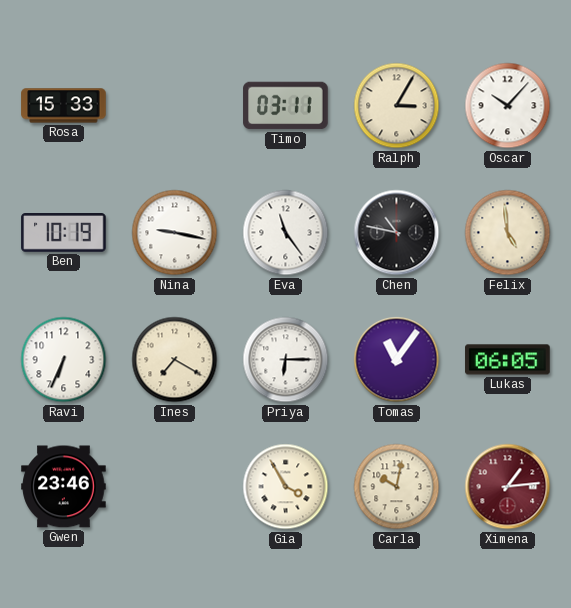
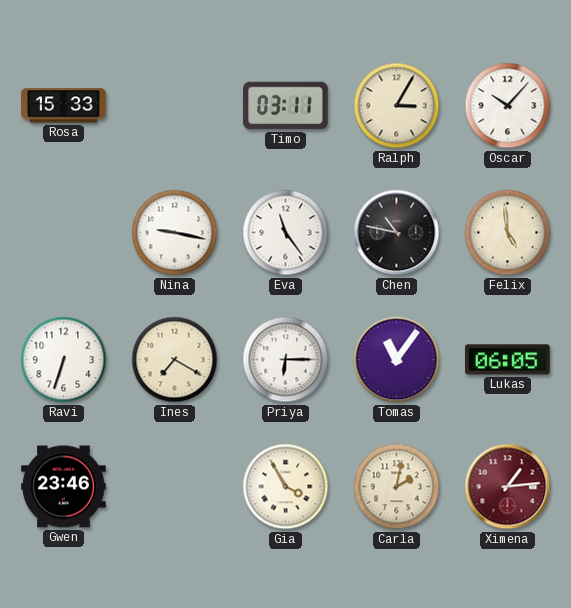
Ben: 10:19 -> none
Ravi: 6:34 -> 6:33
Carla: 10:02 -> 2:02
